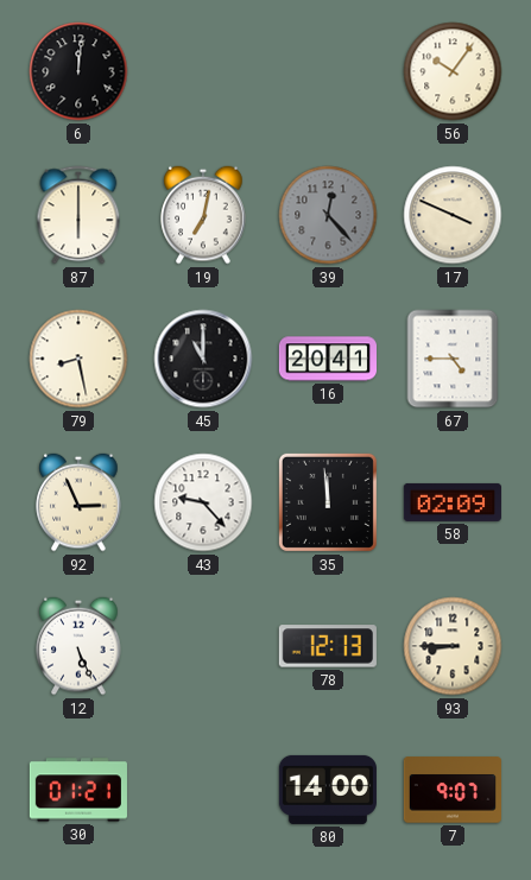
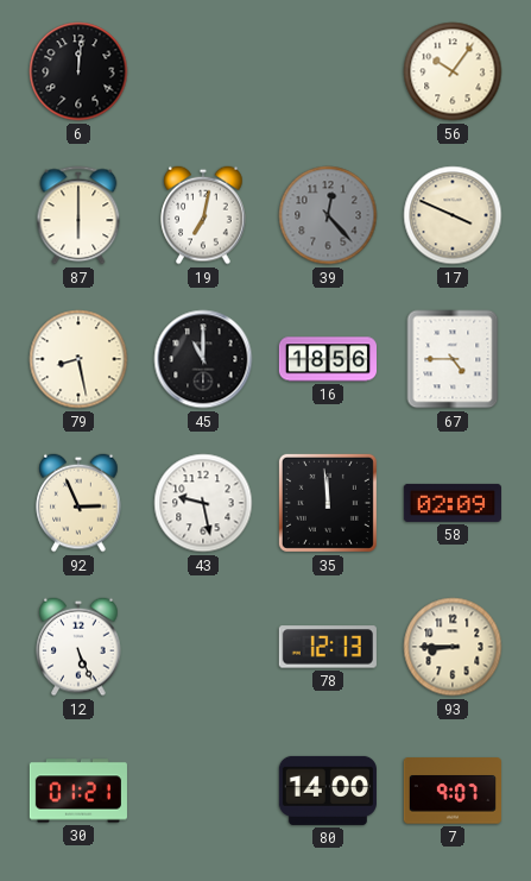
16: 20:41 -> 18:56
43: 9:23 -> 9:28
